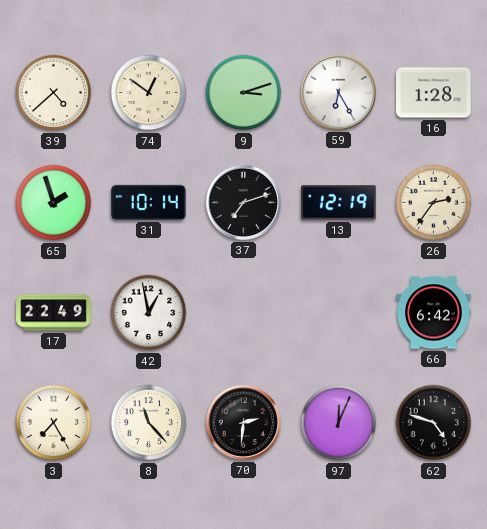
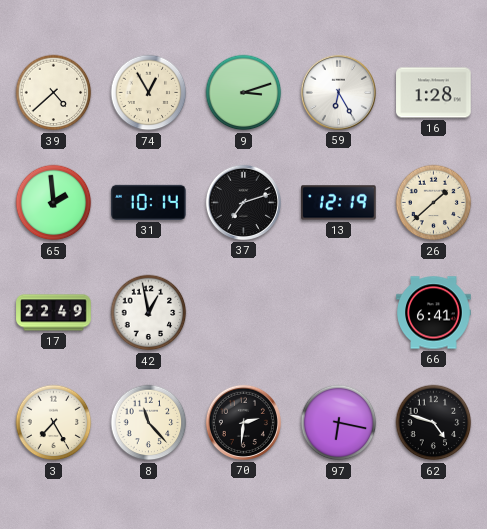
74: 12:51 -> 12:55
65: 1:57 -> 1:59
26: 2:36 -> 1:38
66: 6:42 -> 6:41
97: 12:04 -> 6:17
